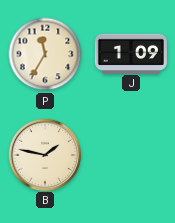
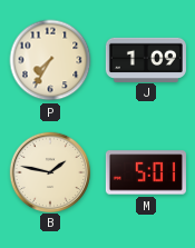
P: 11:35 -> 7:35
M: none -> 5:01
